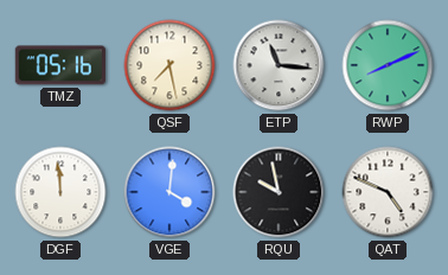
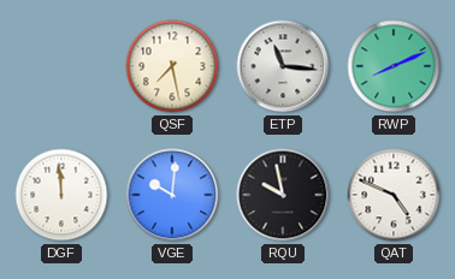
TMZ: 05:16 -> none
VGE: 4:01 -> 10:01
